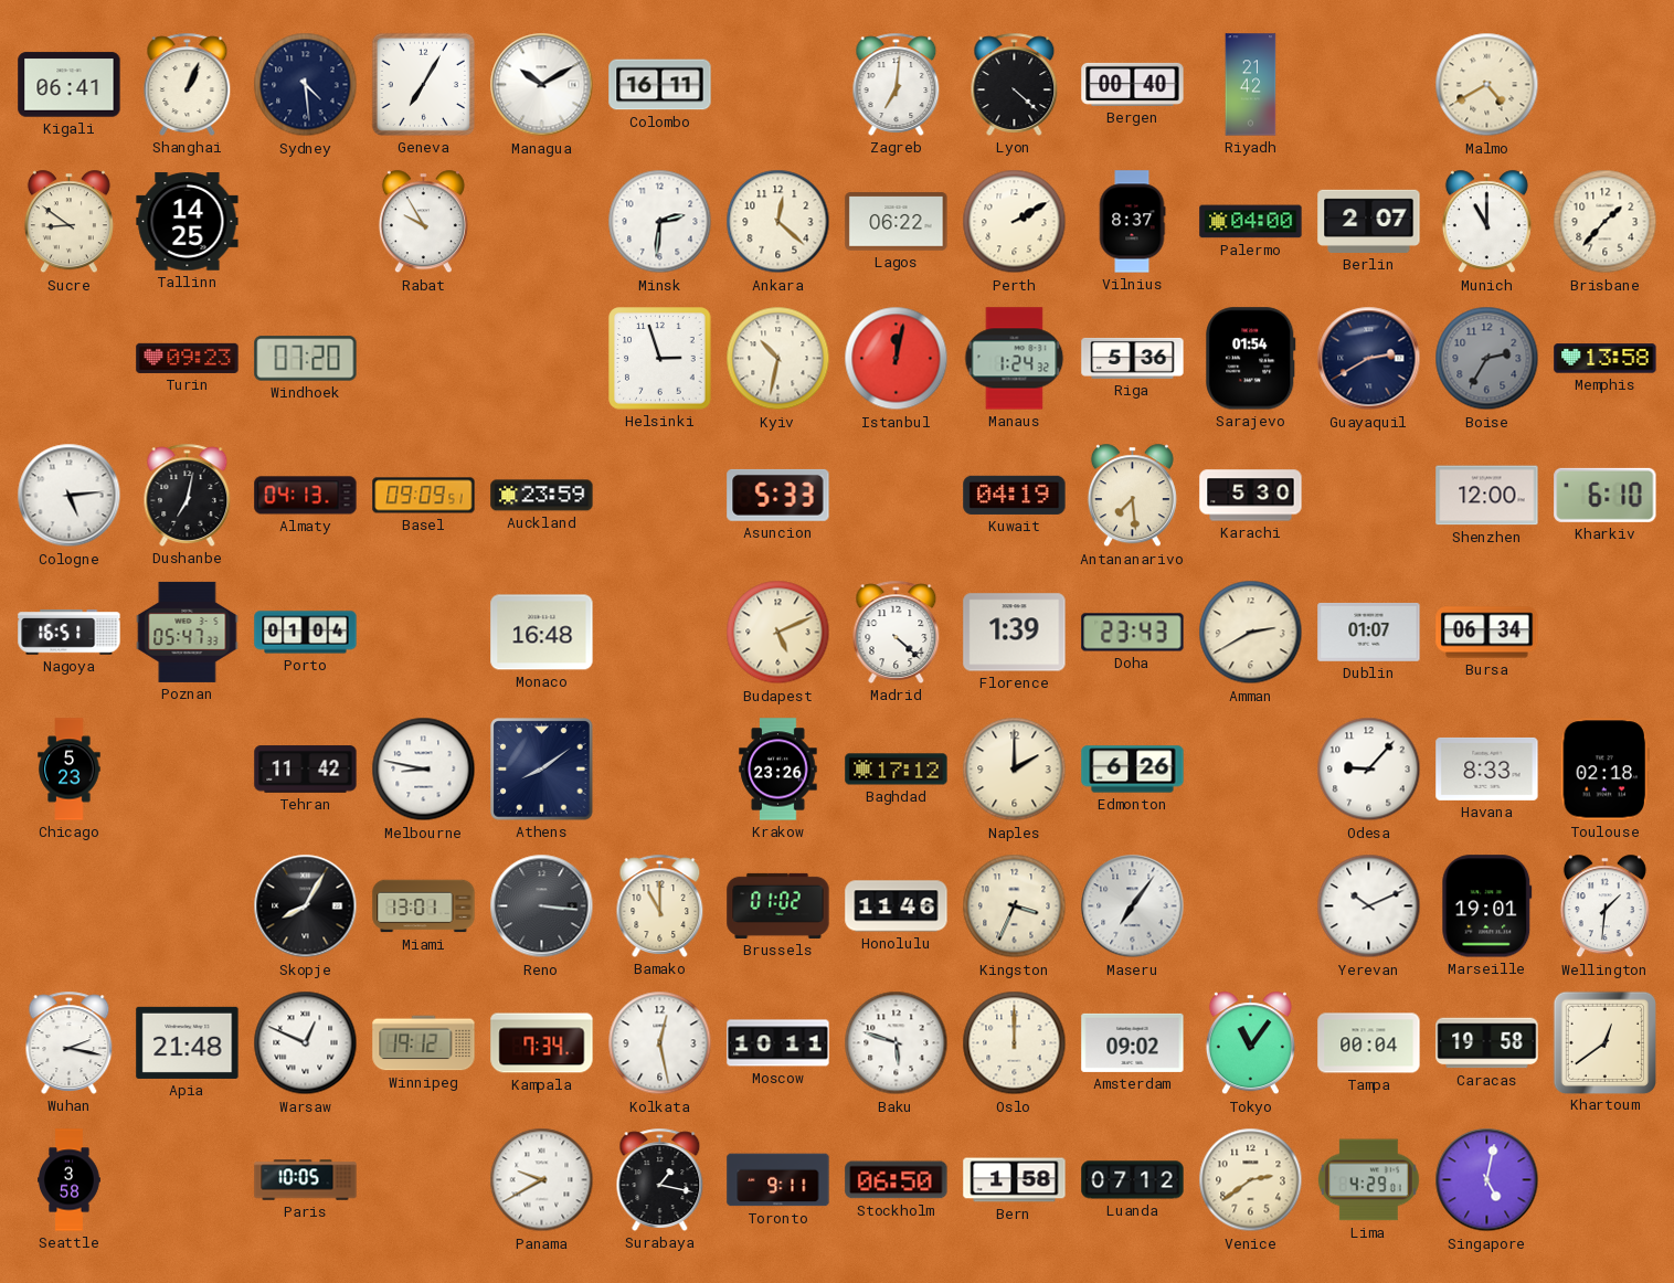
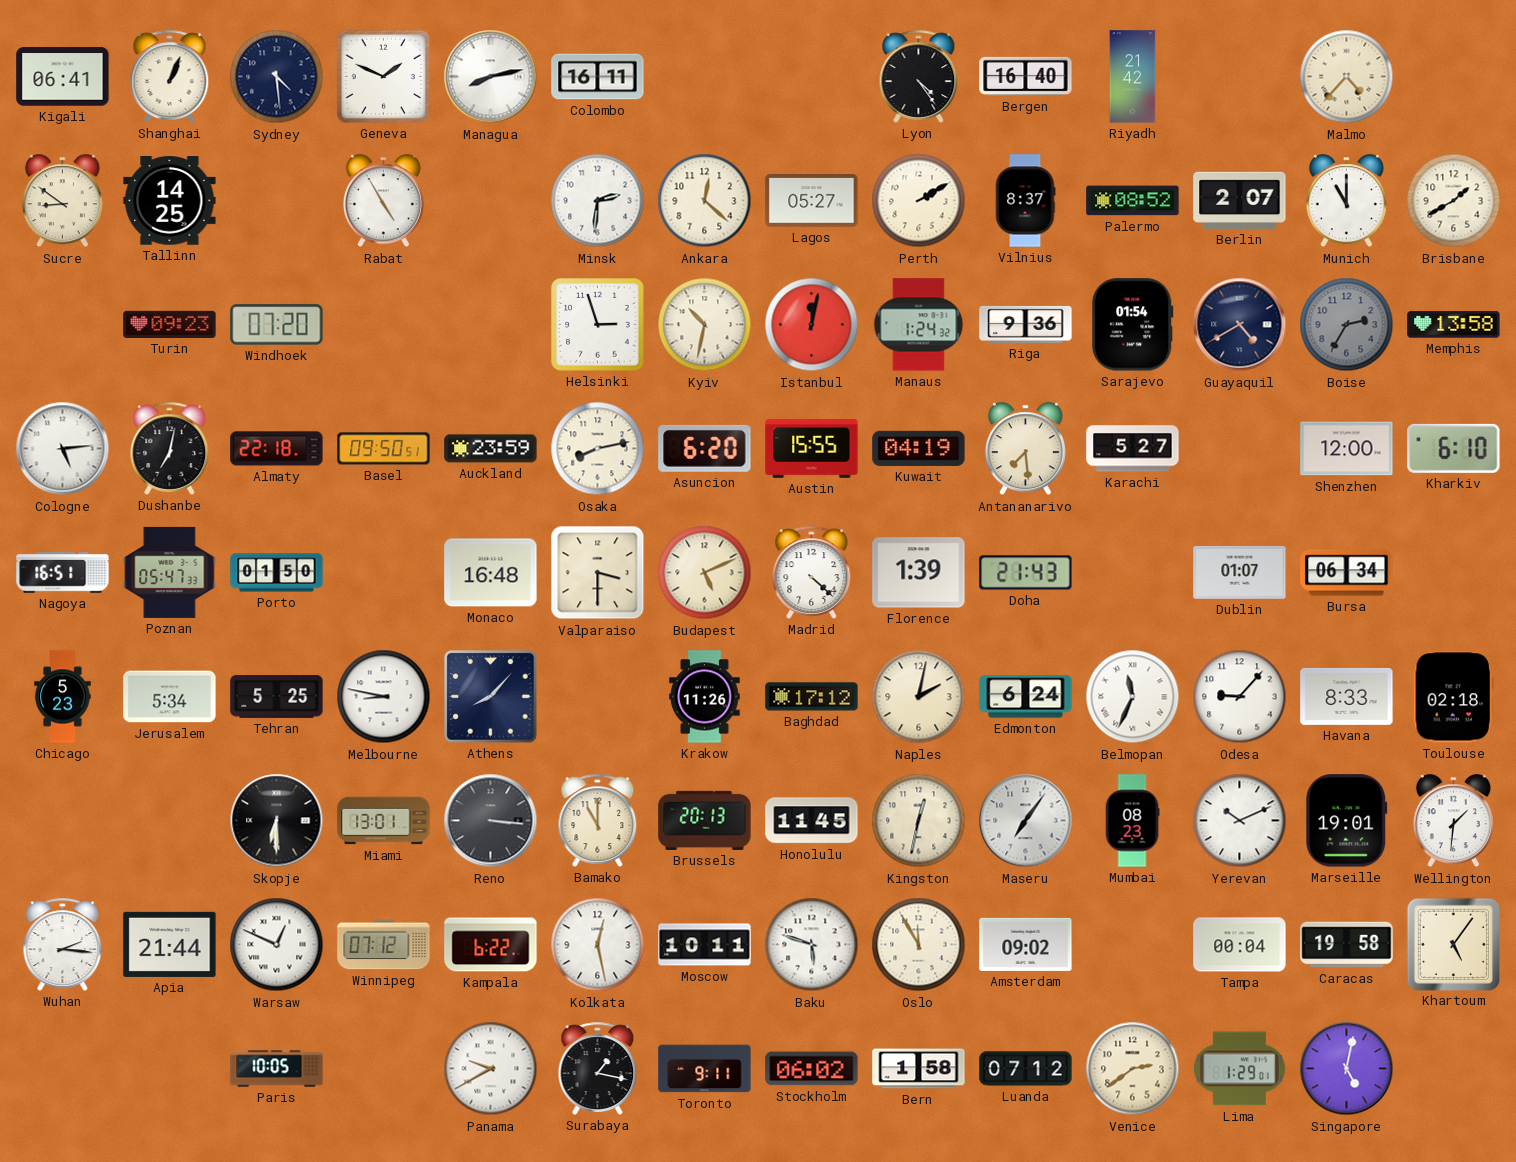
Geneva: 7:05 -> 1:49
Managua: 10:10 -> 8:13
Zagreb: 7:01 -> none
Lyon: 4:22 -> 4:24
Bergen: 00:40 -> 16:40
Malmo: 4:40 -> 4:37
Rabat: 9:55 -> 4:55
Lagos: 06:22 -> 05:27
Palermo: 04:00 -> 08:52
Brisbane: 1:37 -> 1:40
Riga: 5:36 -> 9:36
Guayaquil: 2:40 -> 4:40
Almaty: 04:13 -> 22:18
Basel: 09:09 -> 09:50
Osaka: none -> 8:13
Asuncion: 5:33 -> 6:20
Austin: none -> 15:55
Karachi: 5:30 -> 5:27
Porto: 01:04 -> 01:50
Valparaiso: none -> 3:30
Doha: 23:43 -> 21:43
Amman: 2:40 -> none
Jerusalem: none -> 5:34
Tehran: 11:42 -> 5:25
Athens: 8:09 -> 8:07
Krakow: 23:26 -> 11:26
Naples: 2:00 -> 2:02
Edmonton: 6:26 -> 6:24
Belmopan: none -> 11:34
Skopje: 8:05 -> 6:30
Brussels: 01:02 -> 20:13
Honolulu: 11:46 -> 11:45
Kingston: 3:34 -> 12:32
Mumbai: none -> 08:23
Wuhan: 2:17 -> 2:16
Apia: 21:48 -> 21:44
Winnipeg: 19:12 -> 07:12
Kampala: 7:34 -> 6:22
Oslo: 12:00 -> 11:55
Tokyo: 11:06 -> none
Khartoum: 12:39 -> 5:06
Seattle: 3:58 -> none
Stockholm: 06:50 -> 06:02
Lima: 4:29 -> 1:29
